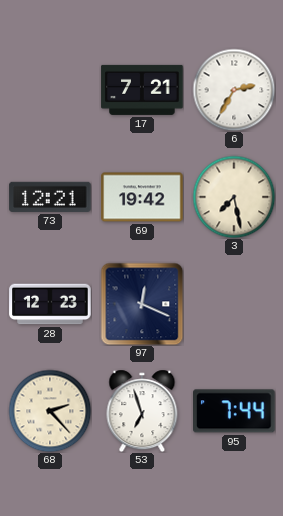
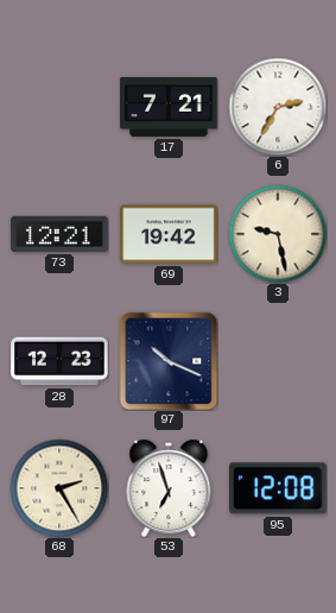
3: 7:28 -> 9:28
97: 12:19 -> 10:19
68: 2:23 -> 2:25
95: 7:44 -> 12:08
